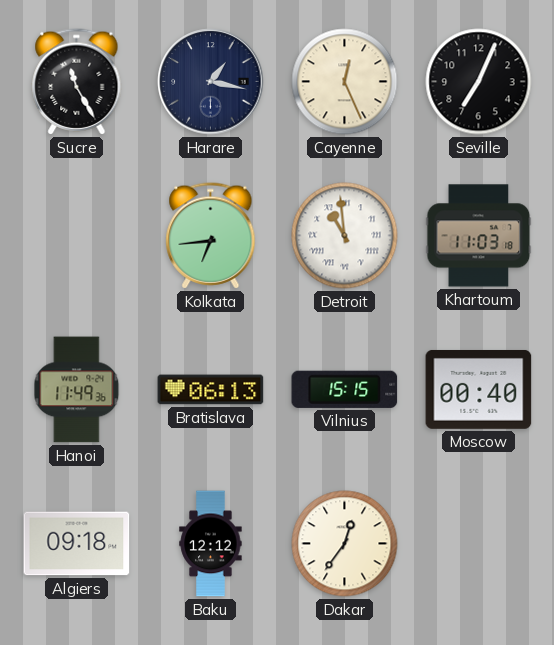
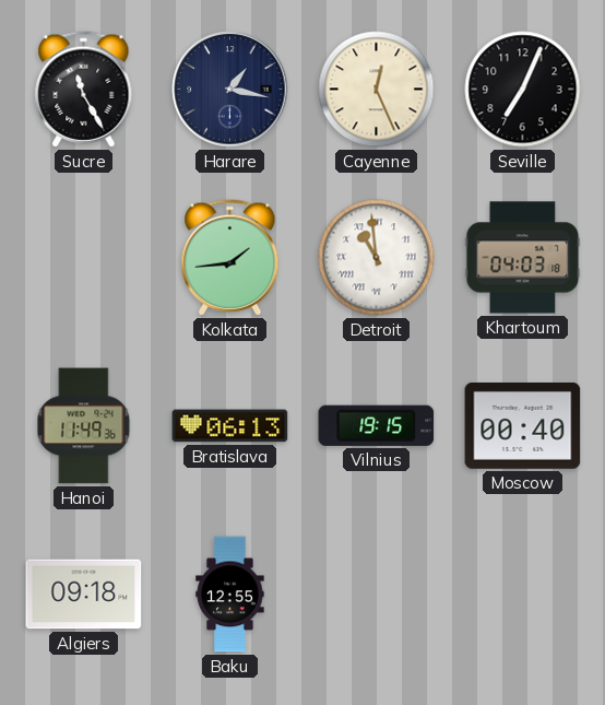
Kolkata: 6:44 -> 1:44
Khartoum: 11:03 -> 04:03
Vilnius: 15:15 -> 19:15
Baku: 12:12 -> 12:55
Dakar: 12:36 -> none
